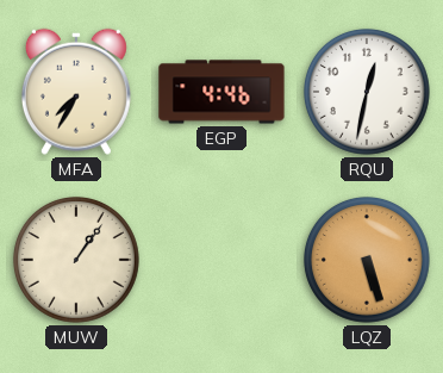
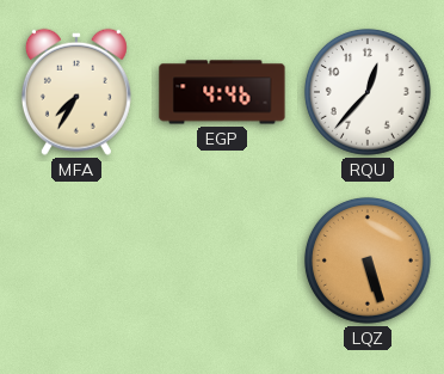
RQU: 12:32 -> 12:37
MUW: 1:06 -> none
